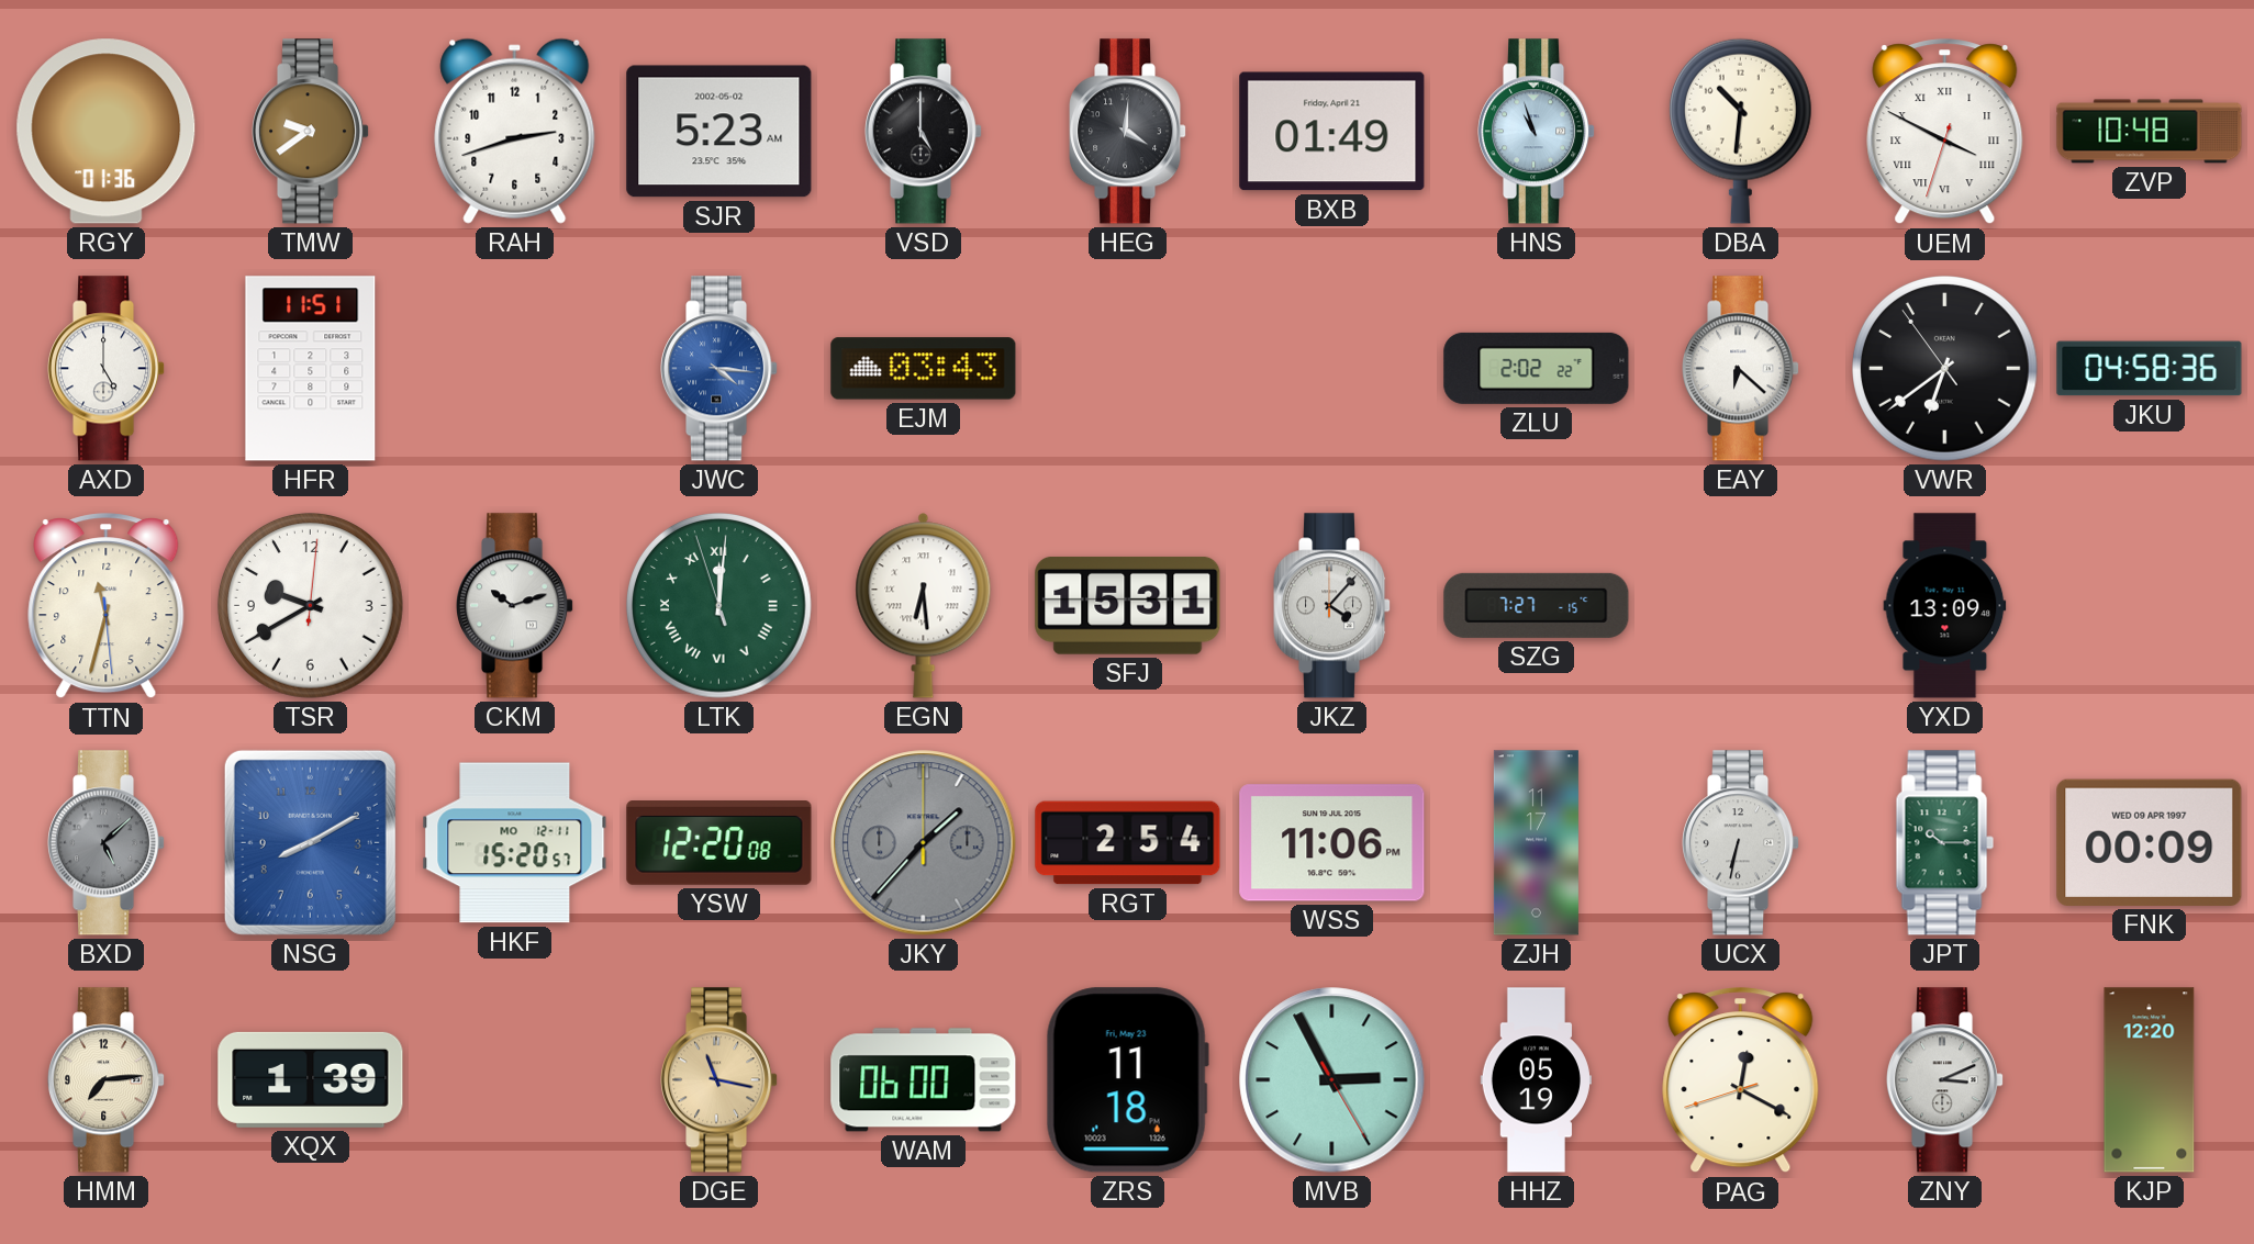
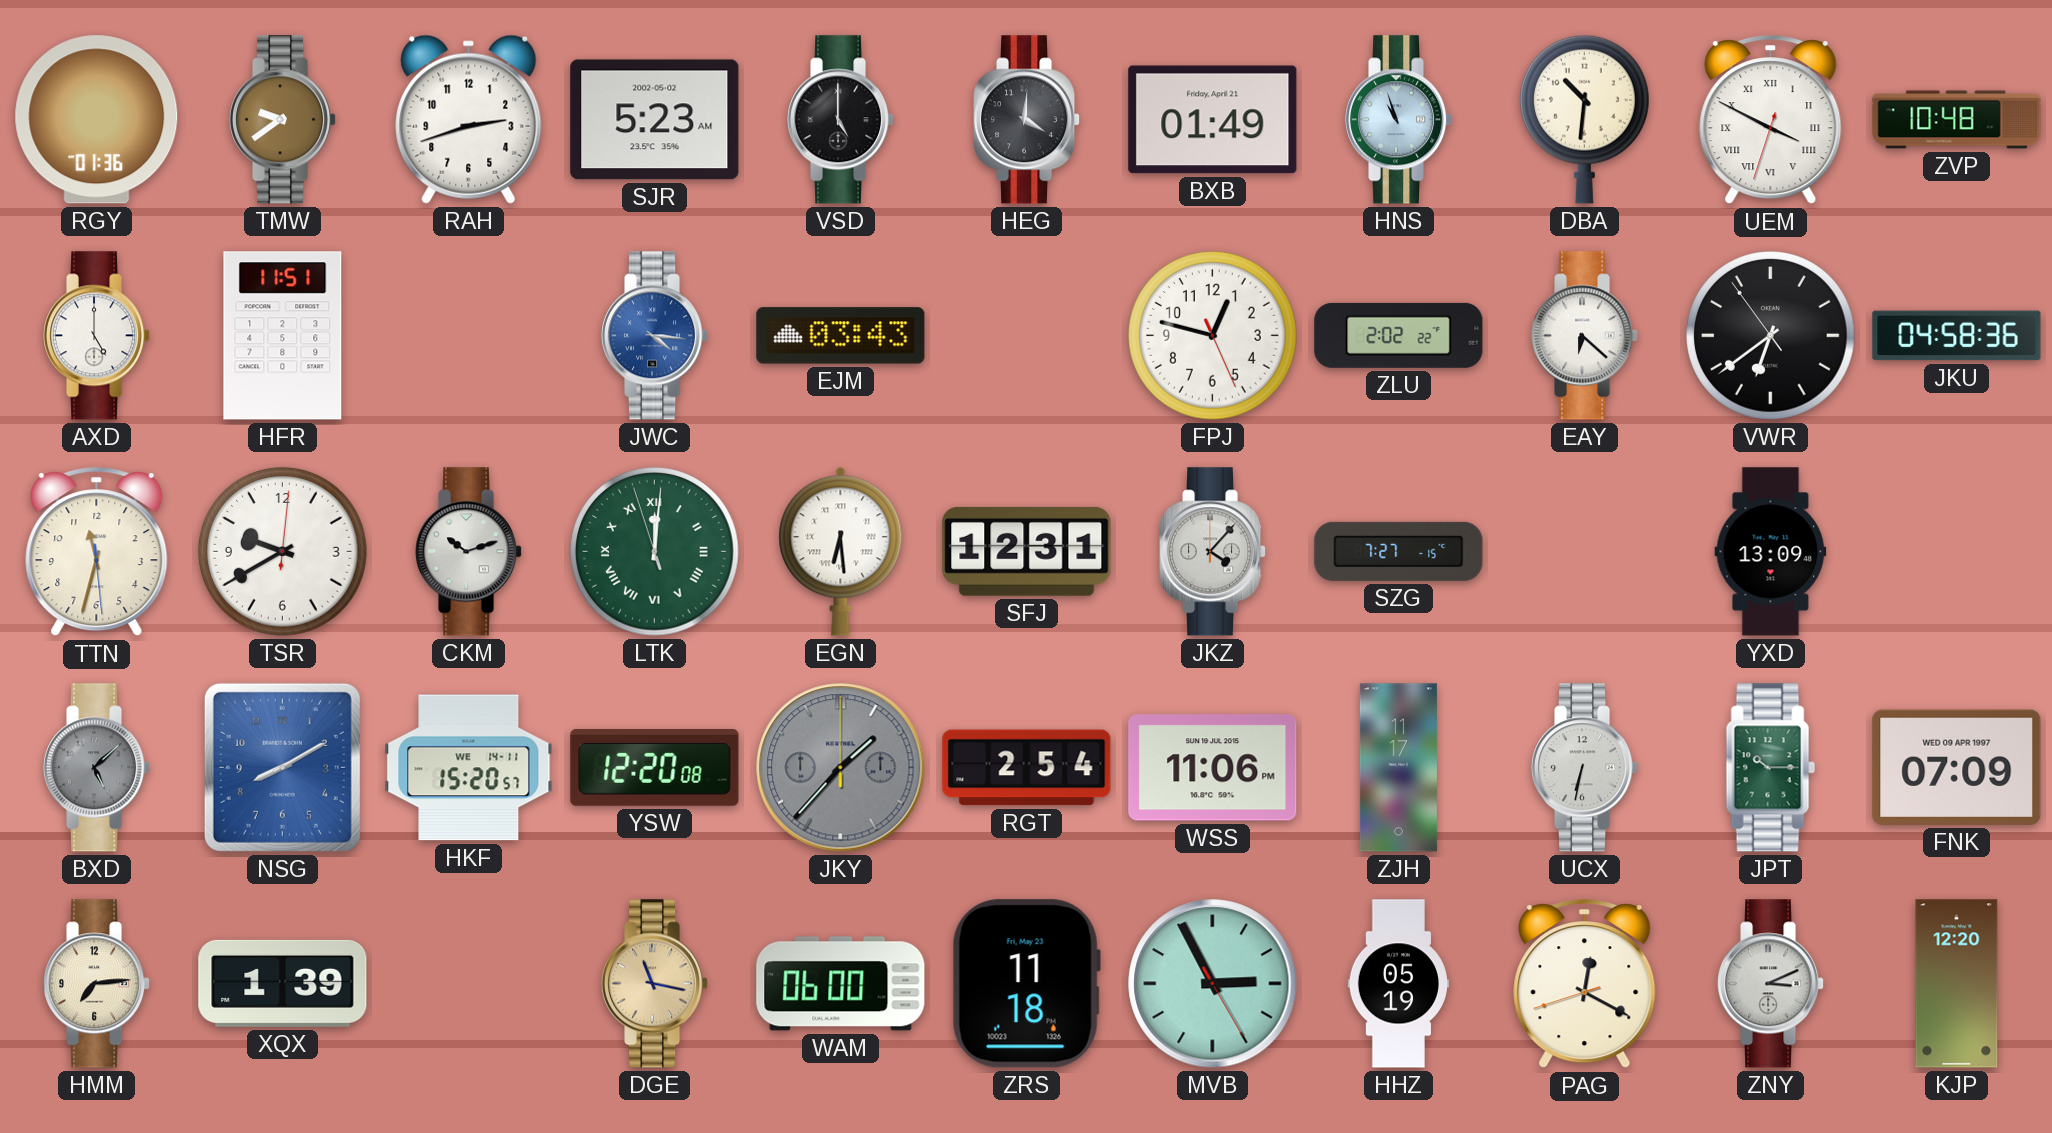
FPJ: none -> 12:47
SFJ: 15:31 -> 12:31
HKF date: MO 12-11 -> WE 14-11
FNK: 00:09 -> 07:09
